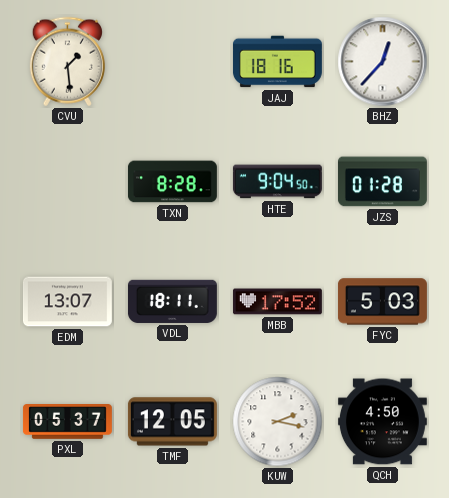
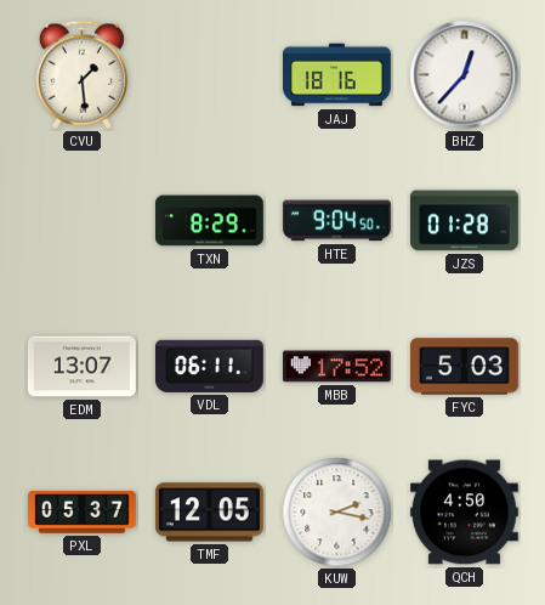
TXN: 8:28 -> 8:29
VDL: 18:11 -> 06:11
